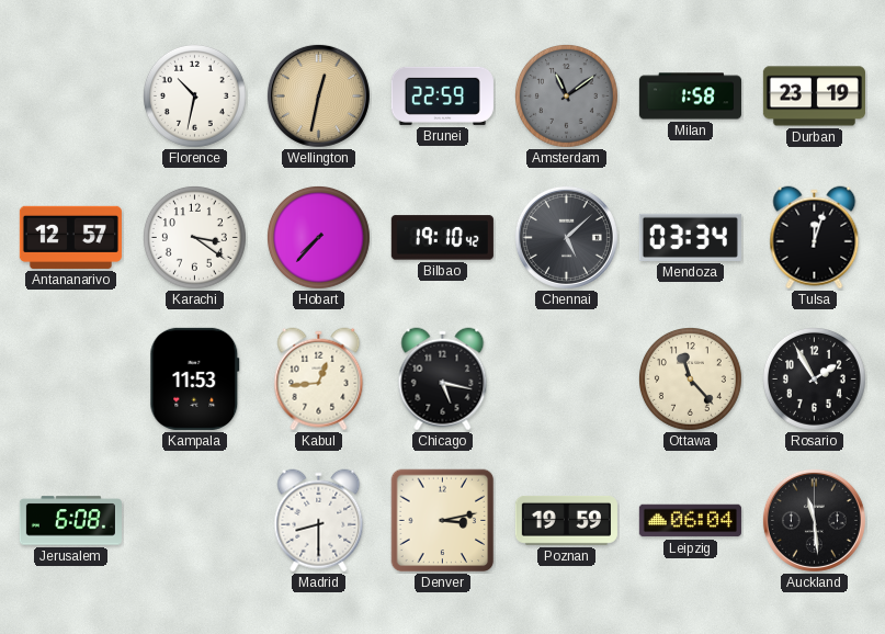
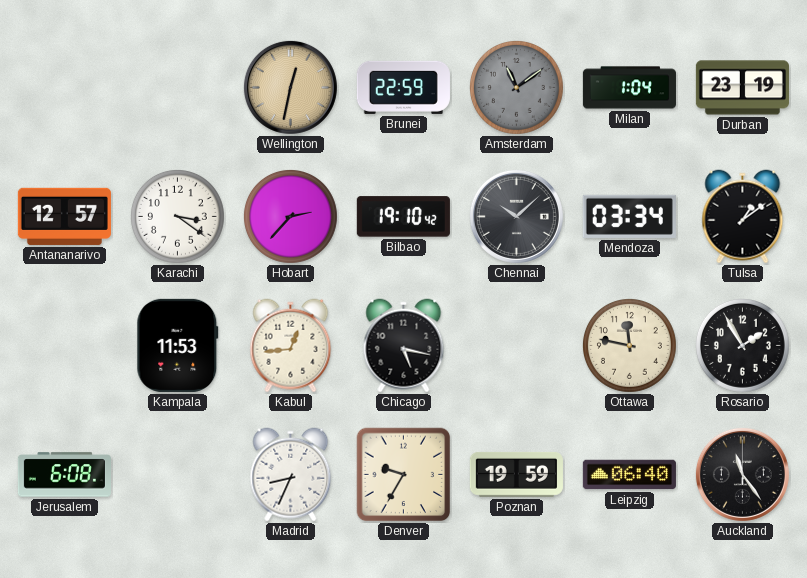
Florence: 10:32 -> none
Milan: 1:58 -> 1:04
Hobart: 7:37 -> 2:37
Chennai: 5:08 -> 10:08
Tulsa: 12:03 -> 1:09
Ottawa: 11:23 -> 11:47
Madrid: 8:30 -> 8:34
Denver: 3:13 -> 9:35
Leipzig: 06:04 -> 06:40
Auckland: 11:29 -> 11:24
